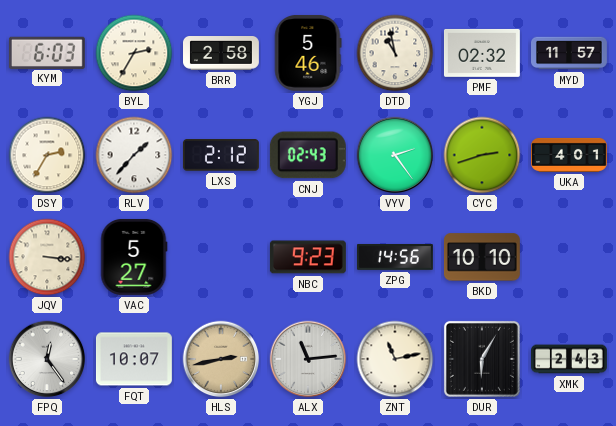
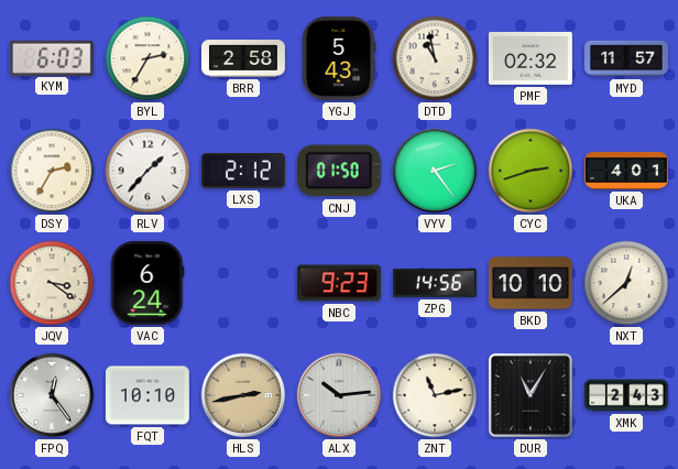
YGJ: 5:46 -> 5:43
CNJ: 02:43 -> 01:50
JQV: 3:16 -> 3:21
VAC: 5:27 -> 6:24
NXT: none -> 12:38
FQT: 10:07 -> 10:10
ALX: 11:14 -> 10:14
DUR: 6:05 -> 11:05
